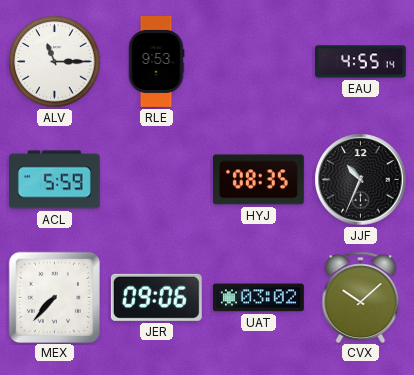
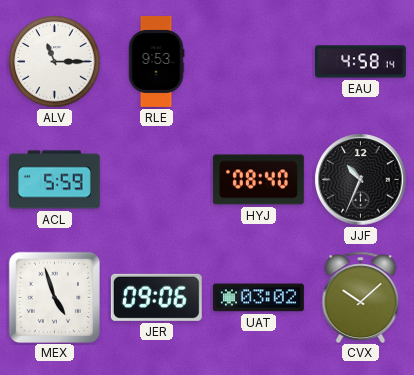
EAU: 4:55 -> 4:58
HYJ: 08:35 -> 08:40
MEX: 7:37 -> 4:57
